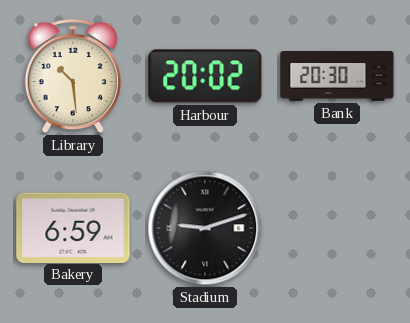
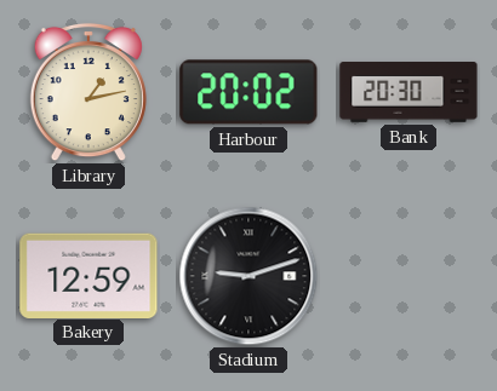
Library: 10:29 -> 1:13
Bakery: 6:59 -> 12:59
